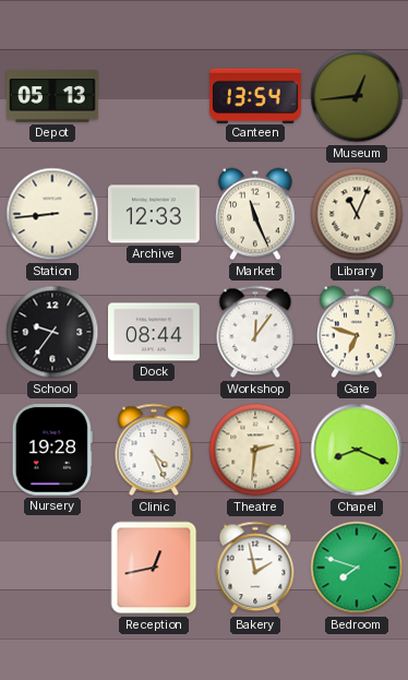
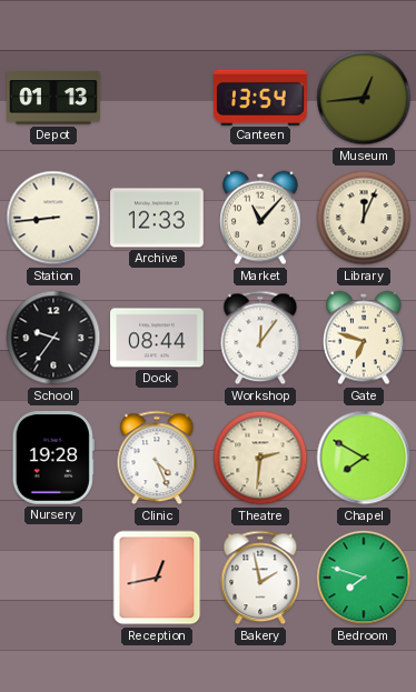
Depot: 05:13 -> 01:13
Market: 11:26 -> 11:07
Library: 11:04 -> 12:04
Chapel: 8:19 -> 7:50
